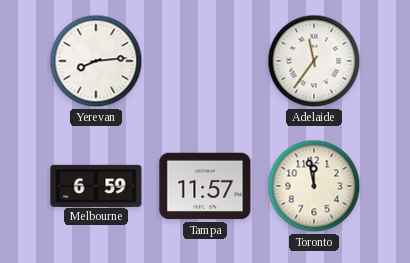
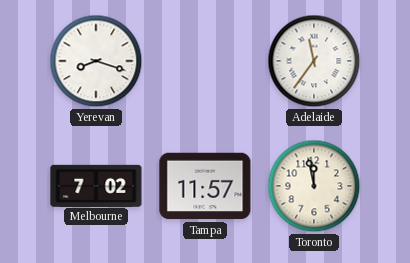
Yerevan: 8:14 -> 8:18
Melbourne: 6:59 -> 7:02
